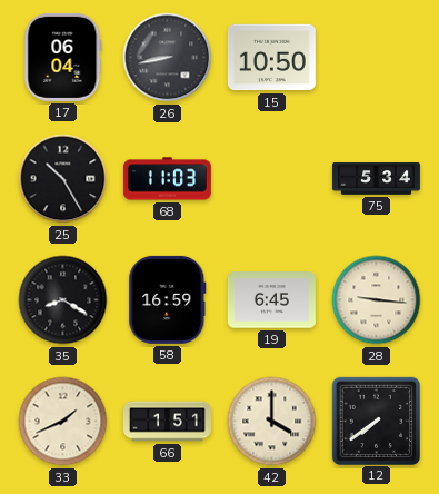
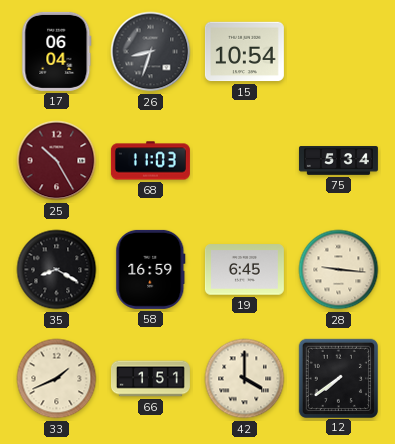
26: 8:43 -> 8:33
15: 10:50 -> 10:54
25 dial: black -> burgundy
